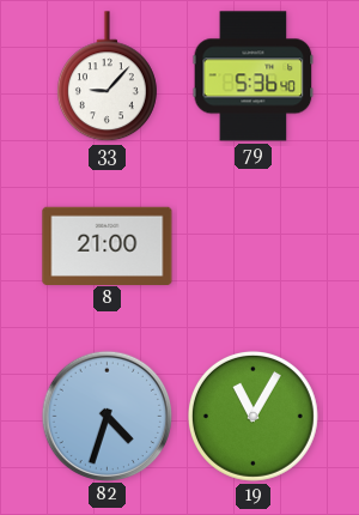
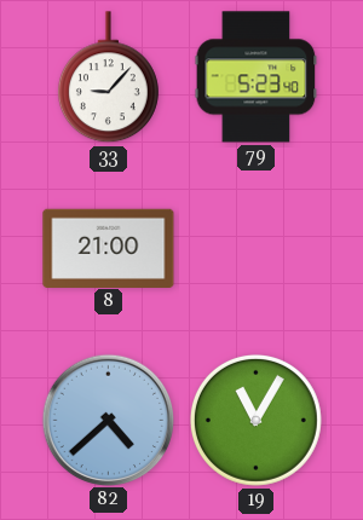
79: 5:36 -> 5:23
82: 4:33 -> 4:38
